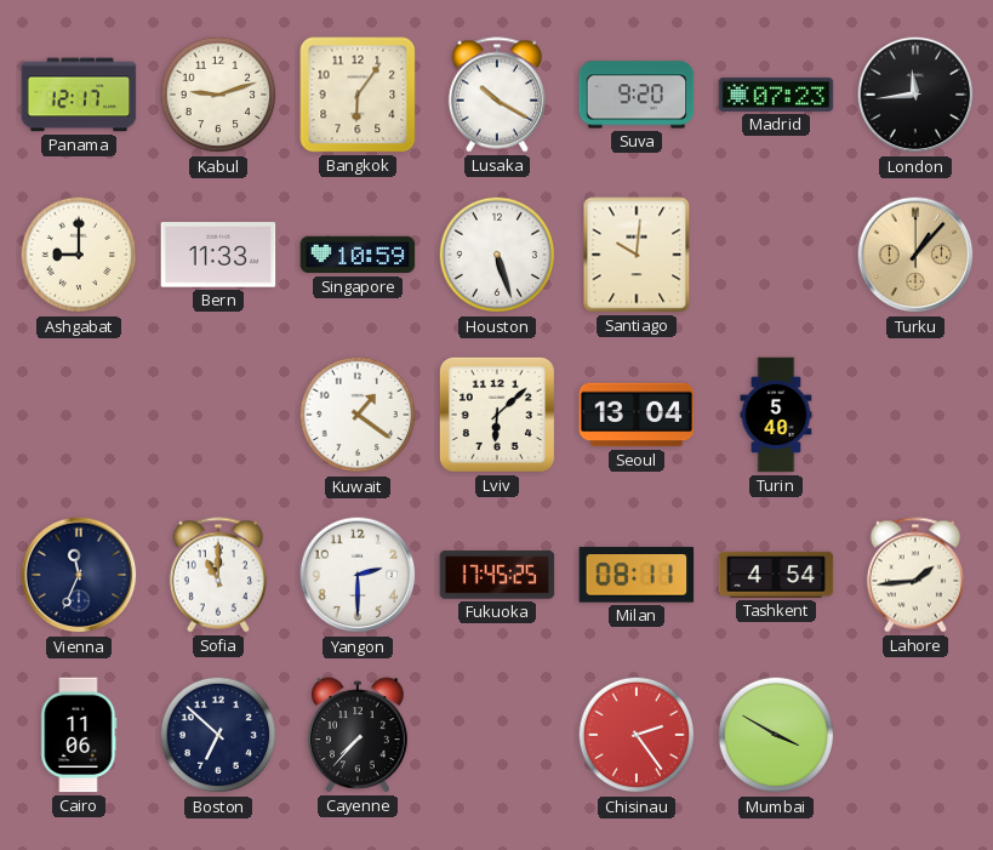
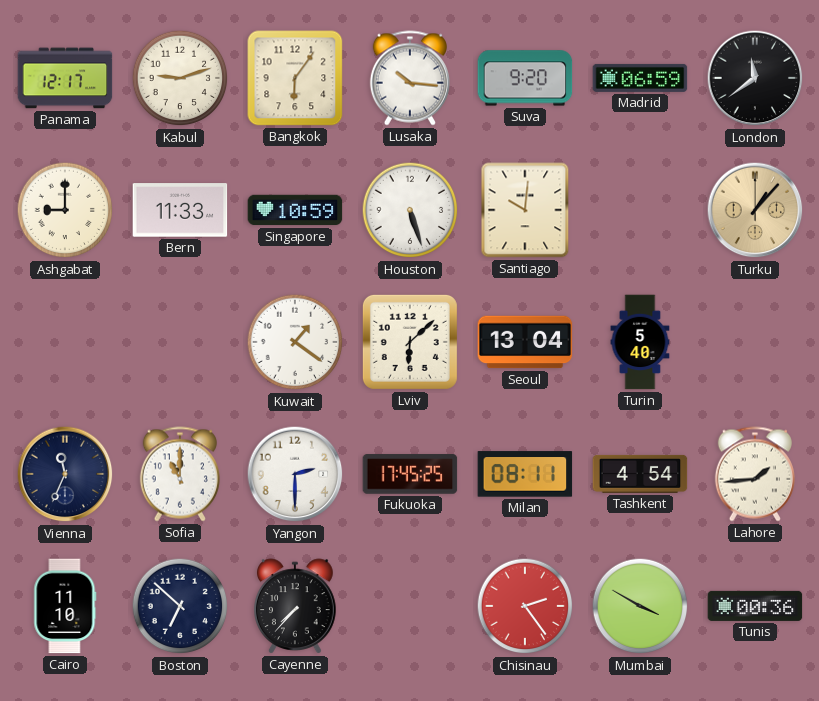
Lusaka: 10:20 -> 10:16
Madrid: 07:23 -> 06:59
London: 11:44 -> 11:39
Cairo: 11:06 -> 11:10
Tunis: none -> 00:36
